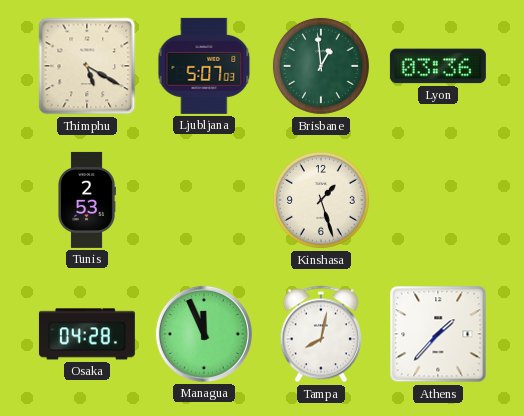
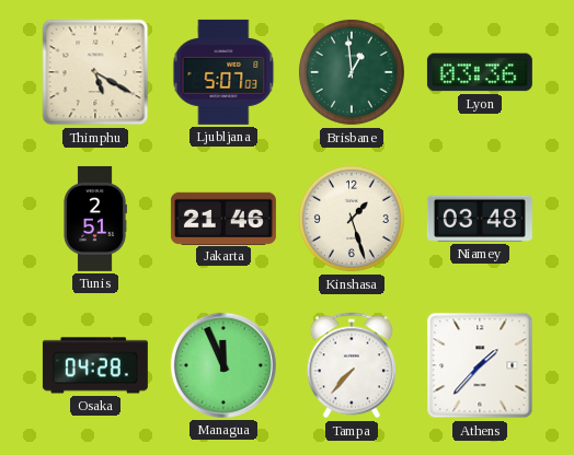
Tunis: 2:53 -> 2:51
Jakarta: none -> 21:46
Niamey: none -> 03:48
Tampa: 8:02 -> 7:37
